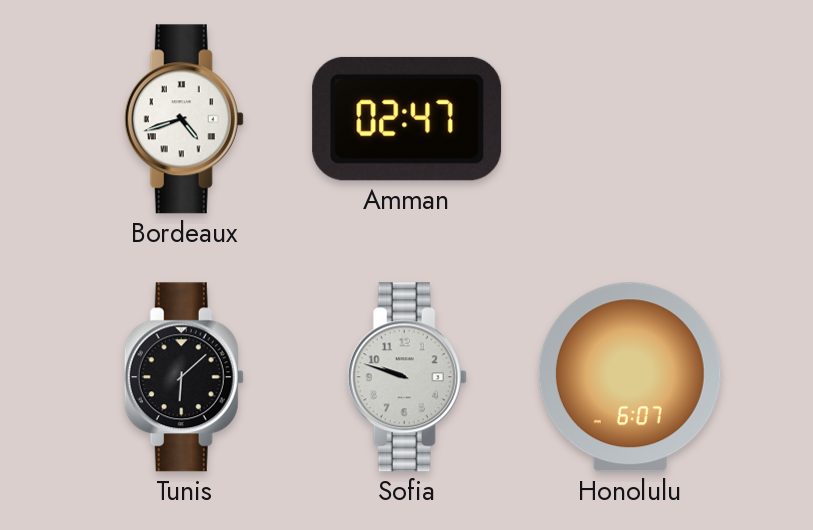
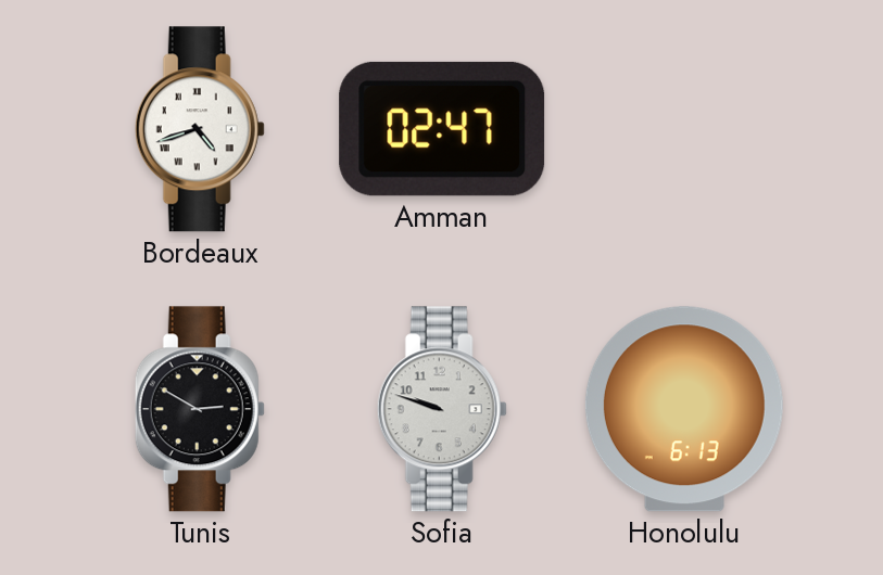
Tunis: 6:08 -> 2:50
Honolulu: 6:07 -> 6:13
